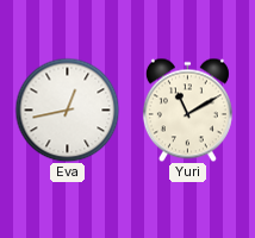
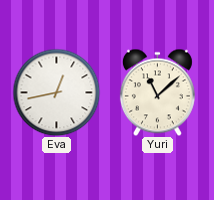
Yuri: 11:10 -> 11:08
